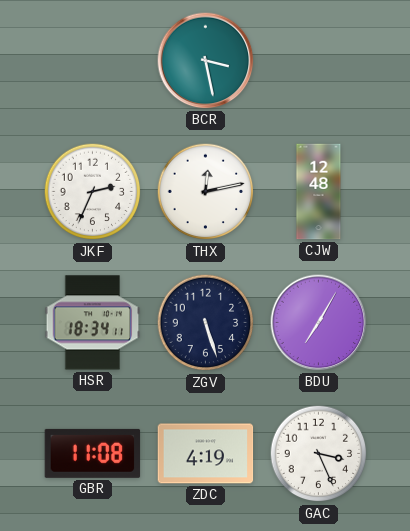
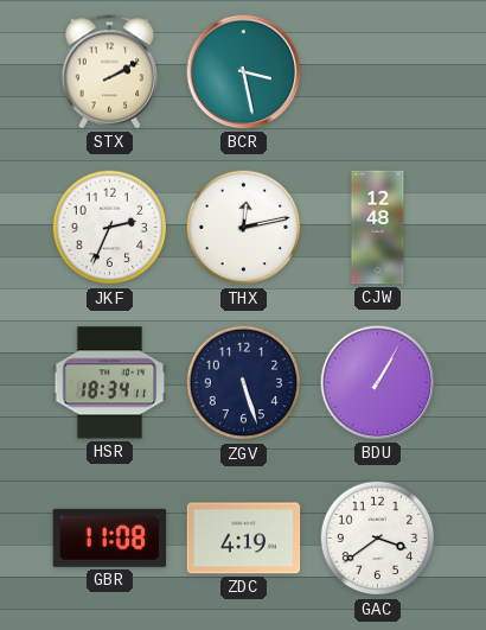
STX: none -> 2:10
BDU: 7:05 -> 1:05
GAC: 3:26 -> 3:39
